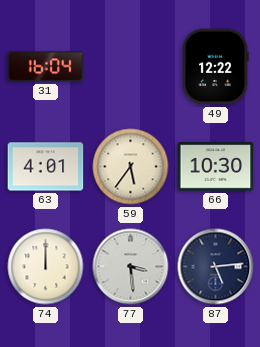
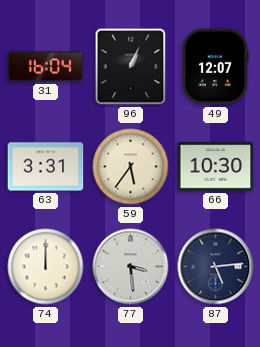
96: none -> 1:04
49: 12:22 -> 12:07
63: 4:01 -> 3:31
